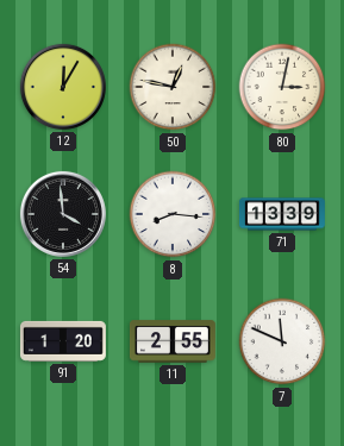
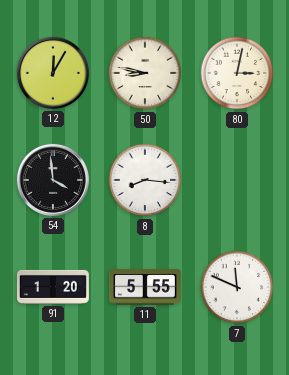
50: 12:47 -> 8:47
71: 13:39 -> none
11: 2:55 -> 5:55
